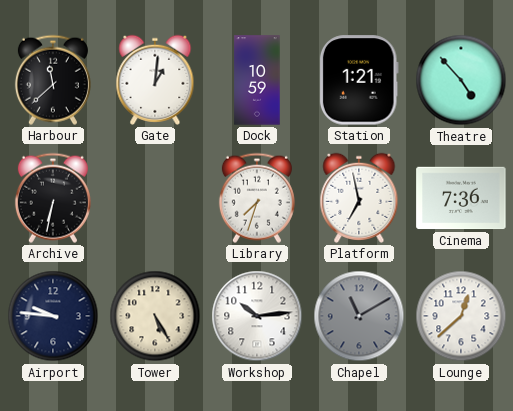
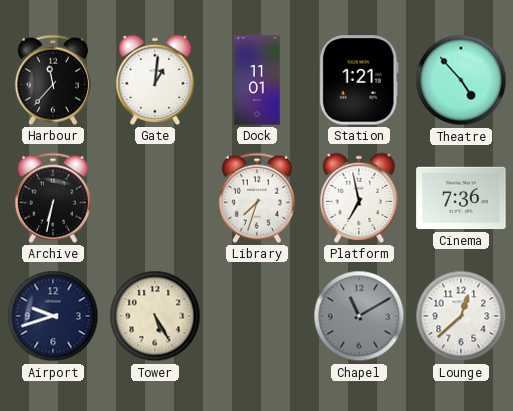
Harbour: 11:38 -> 11:37
Dock: 10:59 -> 11:01
Airport: 9:46 -> 9:42
Workshop: 10:14 -> none
